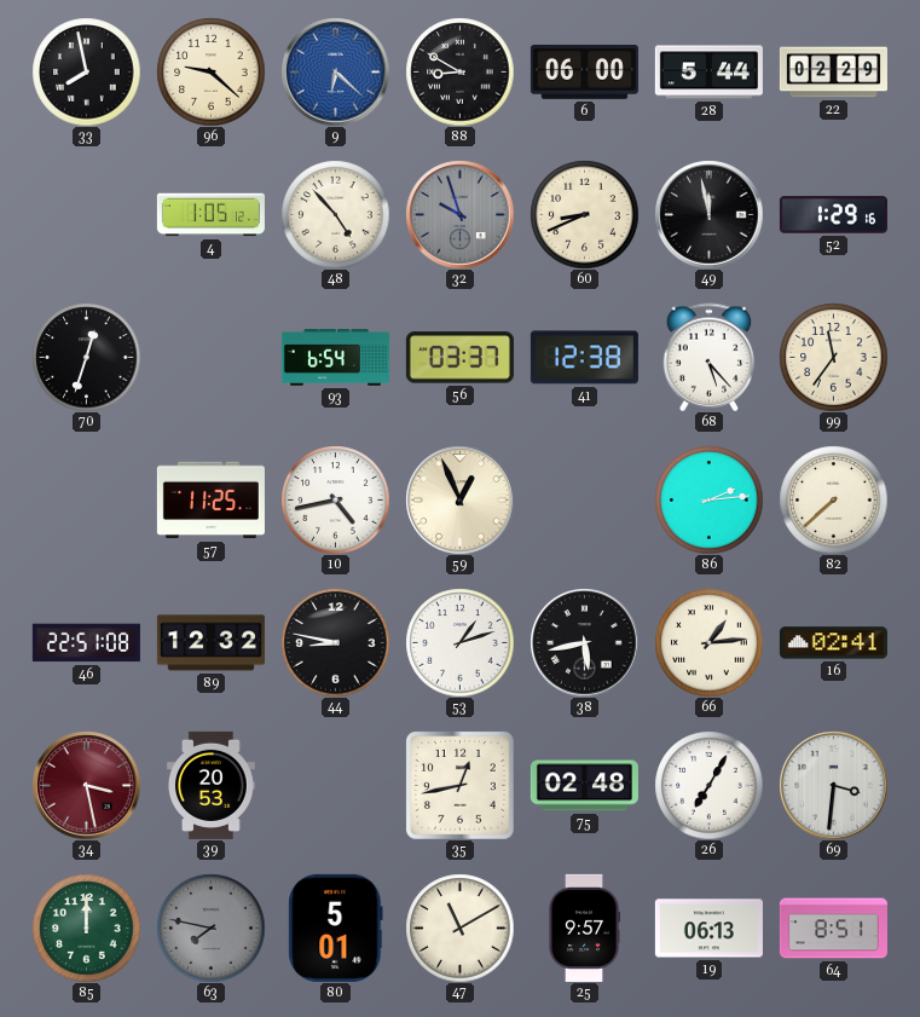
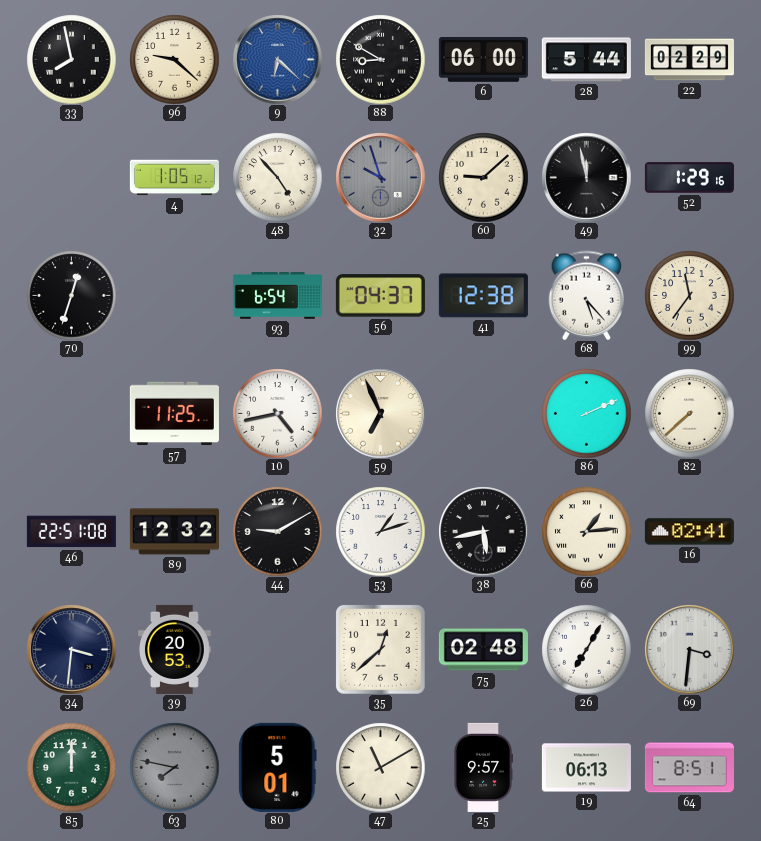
60: 8:41 -> 9:08
56: 03:37 -> 04:37
59: 12:56 -> 6:56
86: 2:14 -> 2:11
44: 8:47 -> 9:10
34: 3:28 -> 3:31
34 dial: burgundy -> navy
35: 12:43 -> 12:38
